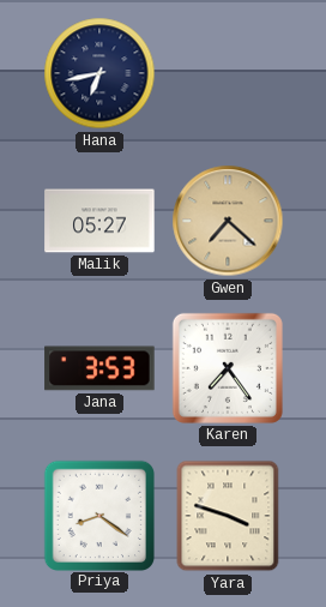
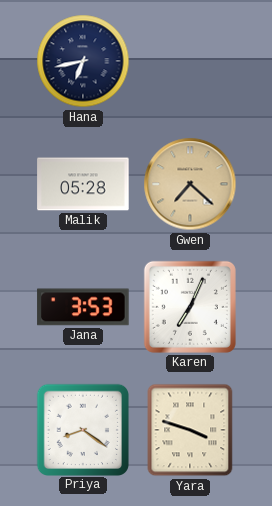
Malik: 05:27 -> 05:28
Karen: 7:24 -> 7:04
